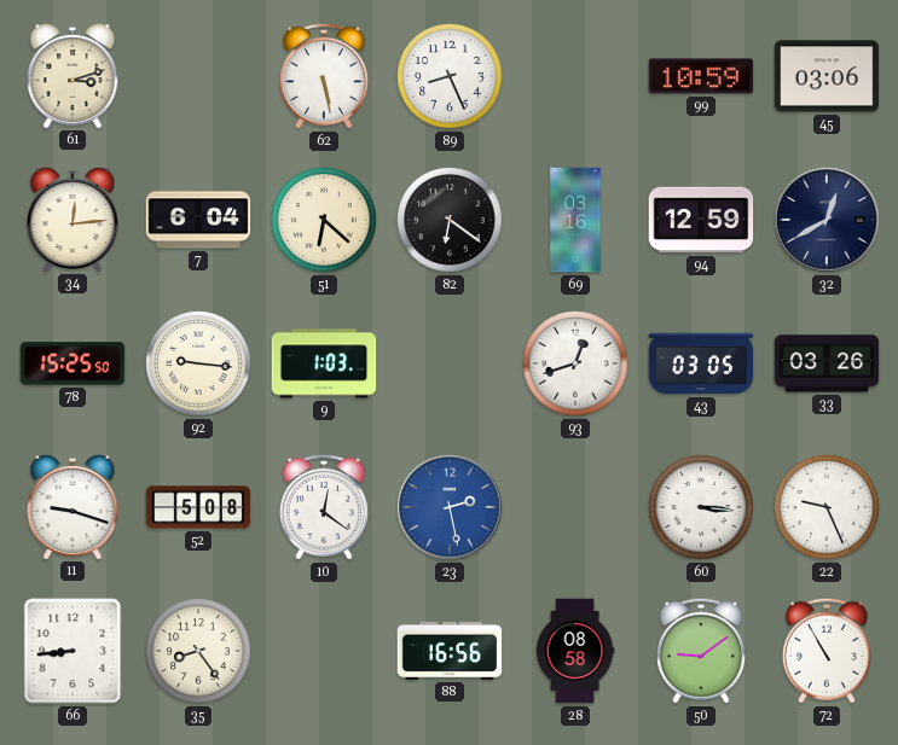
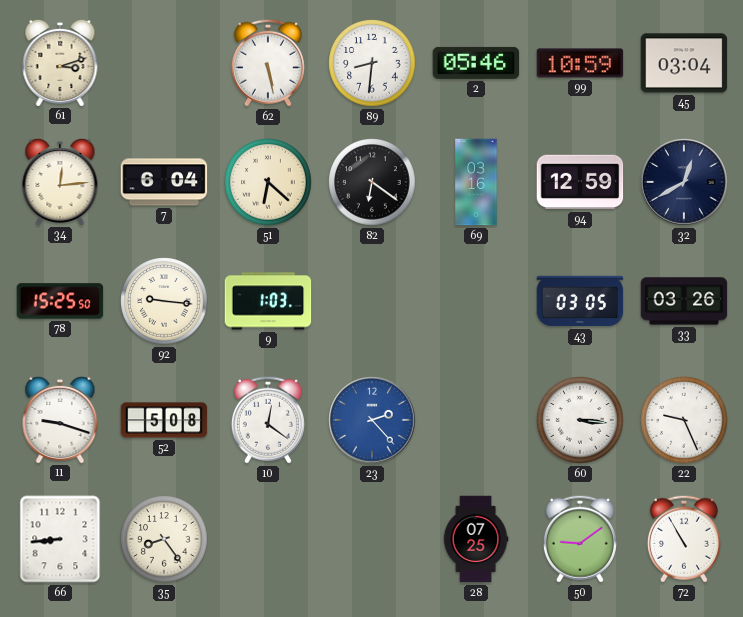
89: 8:26 -> 8:31
2: none -> 05:46
45: 03:06 -> 03:04
93: 12:42 -> none
23: 2:28 -> 2:23
88: 16:56 -> none
28: 08:58 -> 07:25
